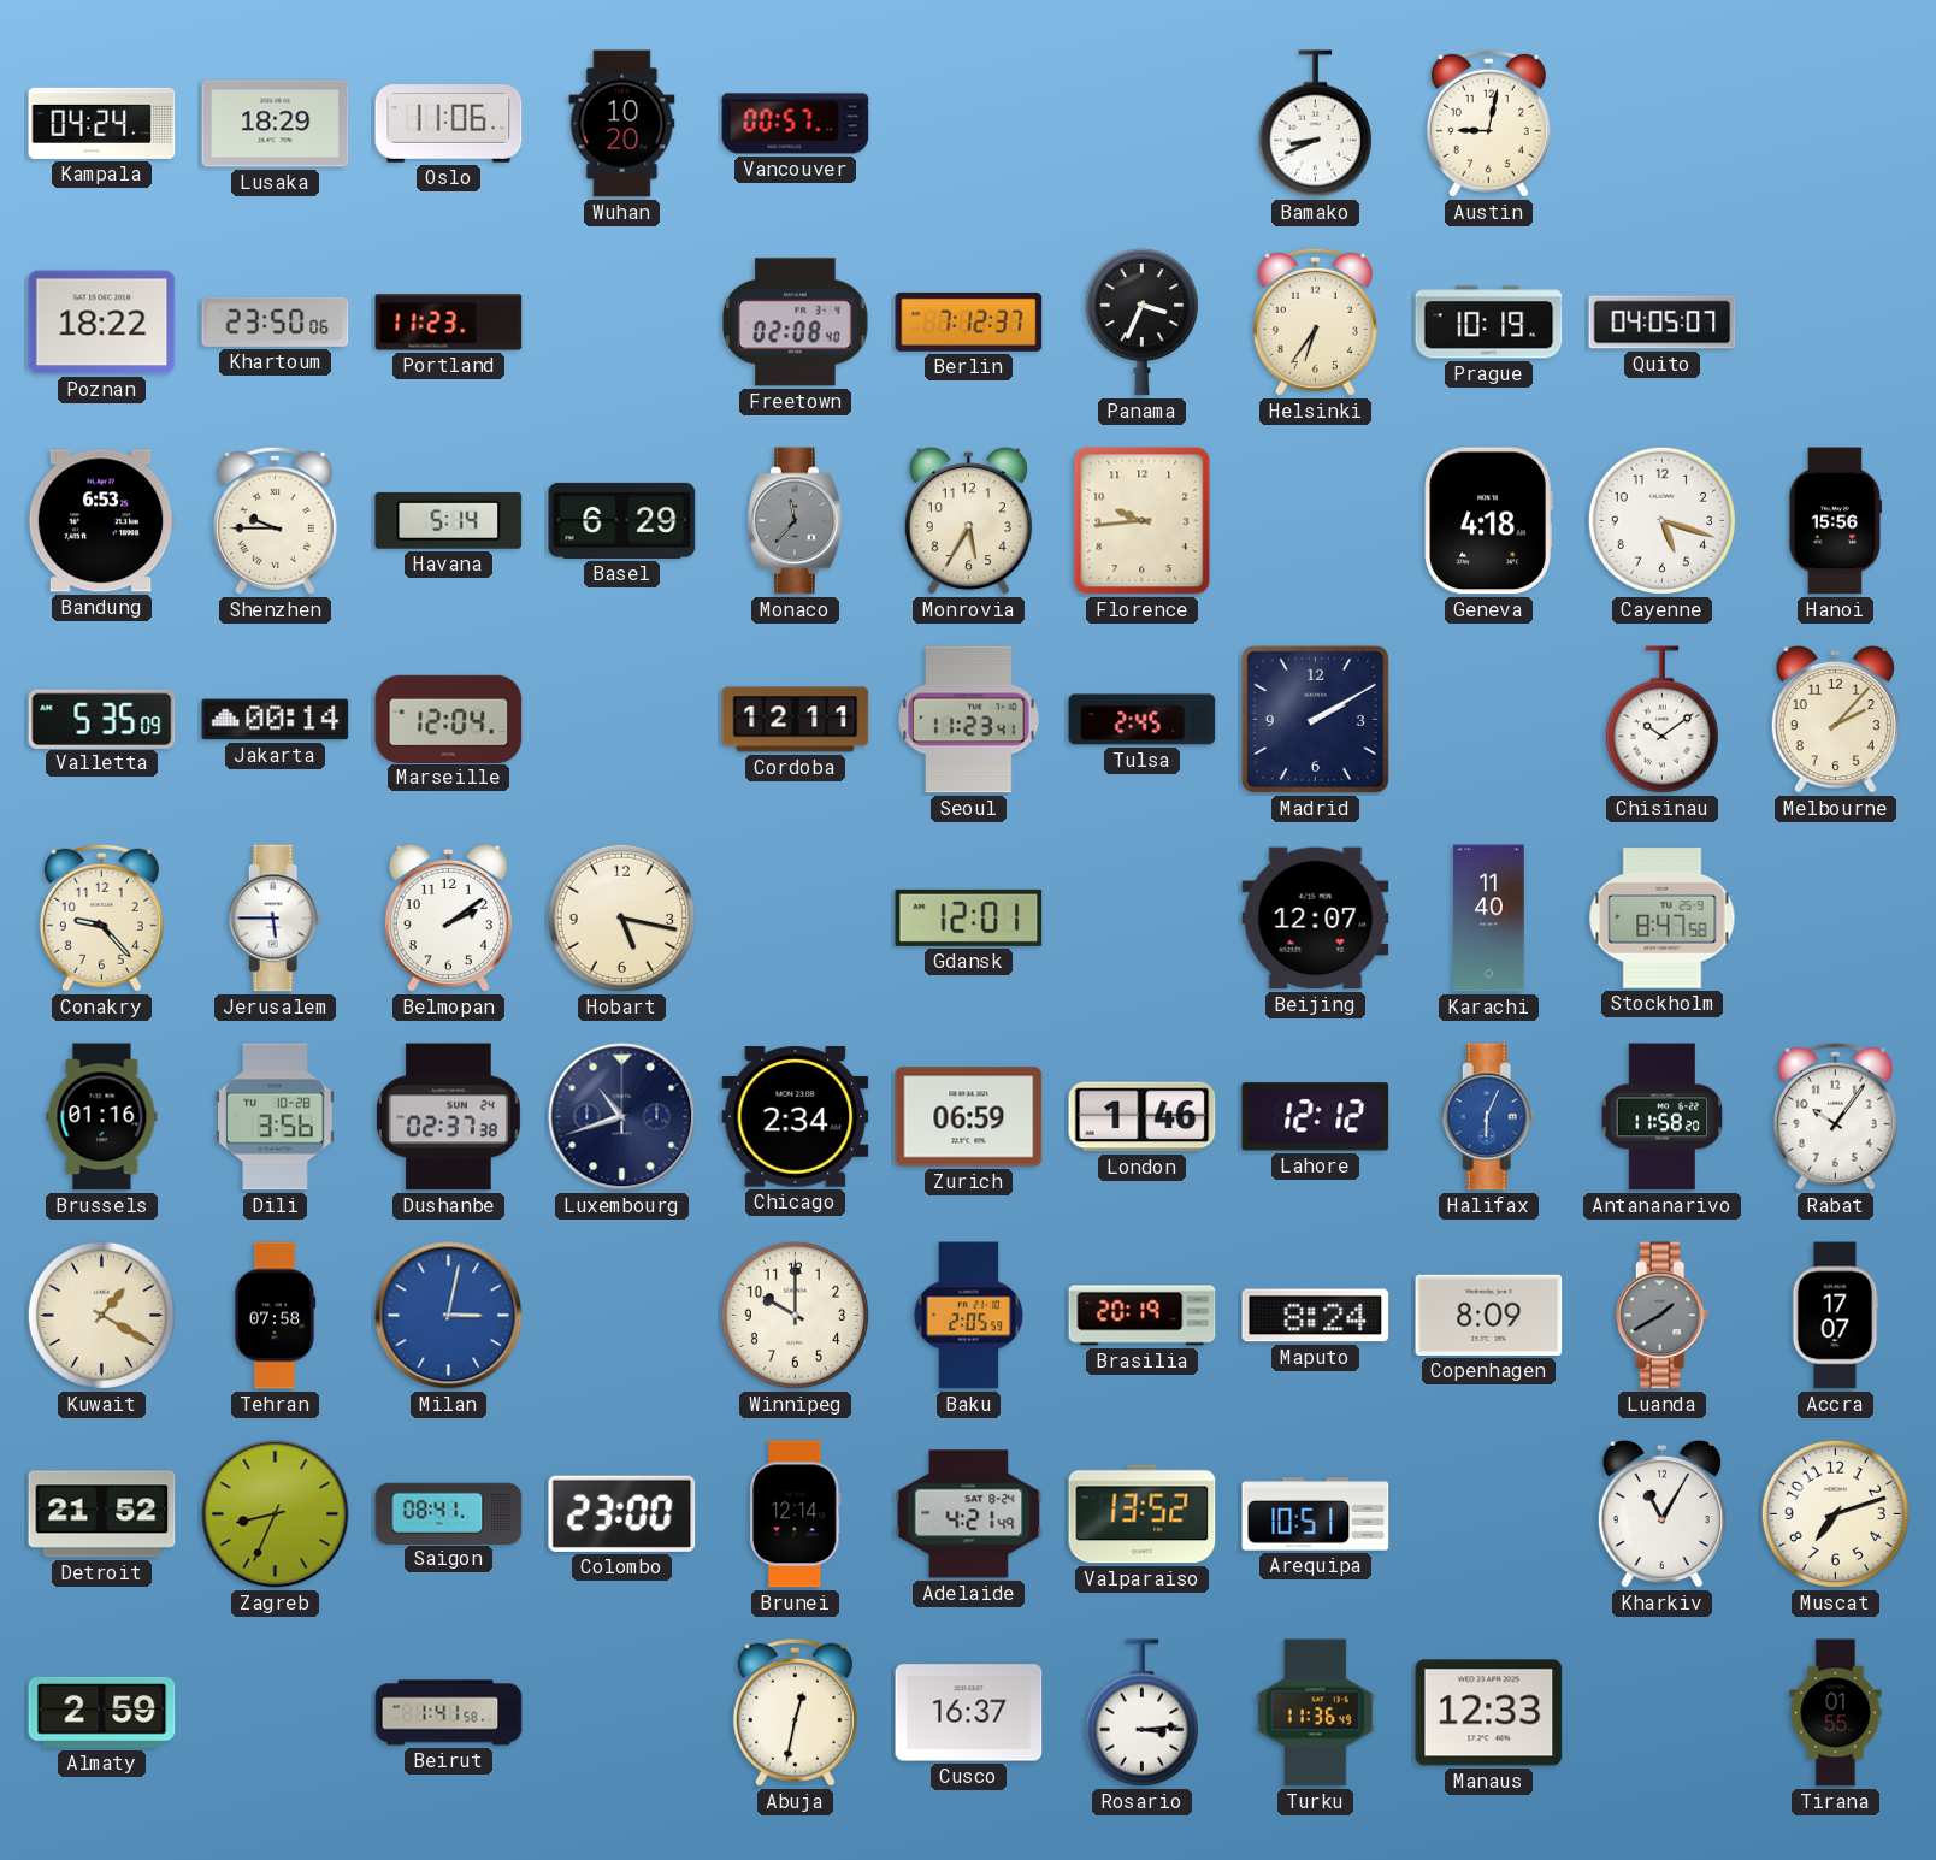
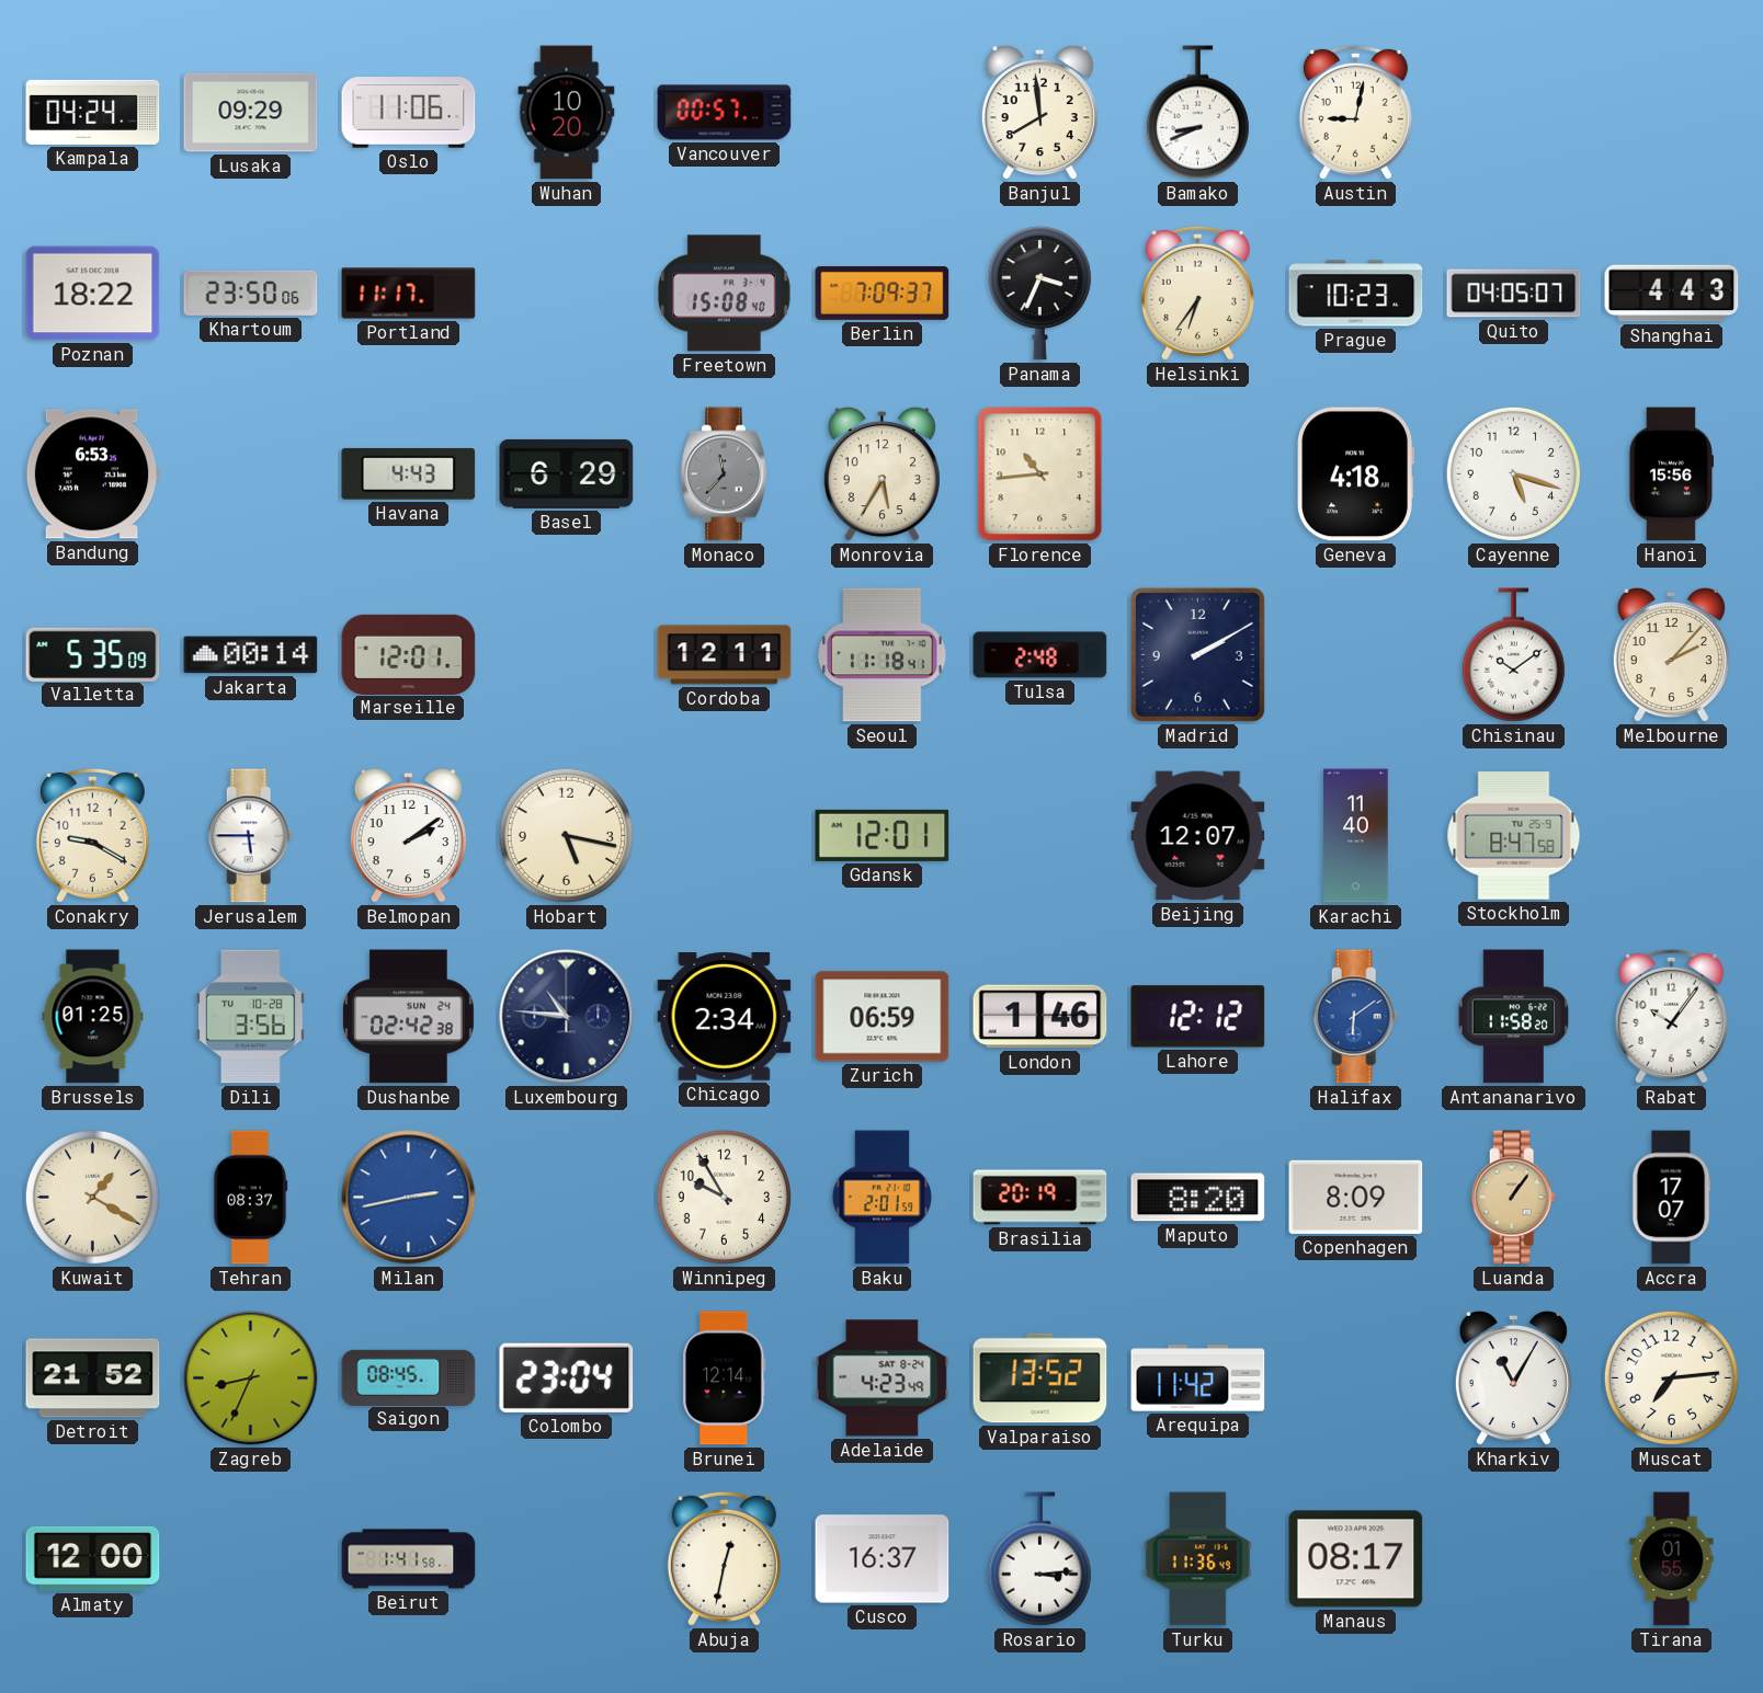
Lusaka: 18:29 -> 09:29
Banjul: none -> 7:59
Portland: 11:23 -> 11:17
Freetown: 02:08 -> 15:08
Berlin: 7:12 -> 7:09
Prague: 10:19 -> 10:23
Shanghai: none -> 4:43
Shenzhen: 9:45 -> none
Havana: 5:14 -> 4:43
Florence: 9:44 -> 10:44
Marseille: 12:04 -> 12:01
Seoul: 11:23 -> 11:18
Tulsa: 2:45 -> 2:48
Conakry: 9:23 -> 9:20
Brussels: 01:16 -> 01:25
Dushanbe: 02:37 -> 02:42
Luxembourg: 10:42 -> 10:46
Halifax: 6:04 -> 6:09
Tehran: 07:58 -> 08:37
Milan: 3:02 -> 2:43
Winnipeg: 10:00 -> 9:55
Baku: 2:05 -> 2:01
Maputo: 8:24 -> 8:20
Luanda: 1:40 -> 1:06
Luanda dial: grey -> champagne
Saigon: 08:41 -> 08:45
Colombo: 23:00 -> 23:04
Adelaide: 4:21 -> 4:23
Arequipa: 10:51 -> 11:42
Muscat: 7:12 -> 7:14
Almaty: 2:59 -> 12:00
Manaus: 12:33 -> 08:17
